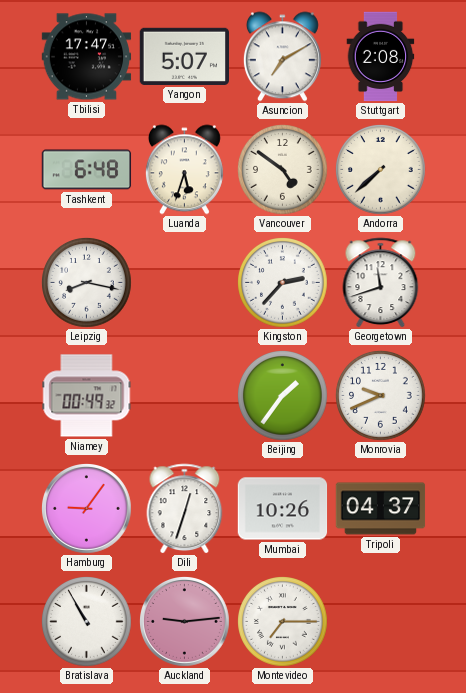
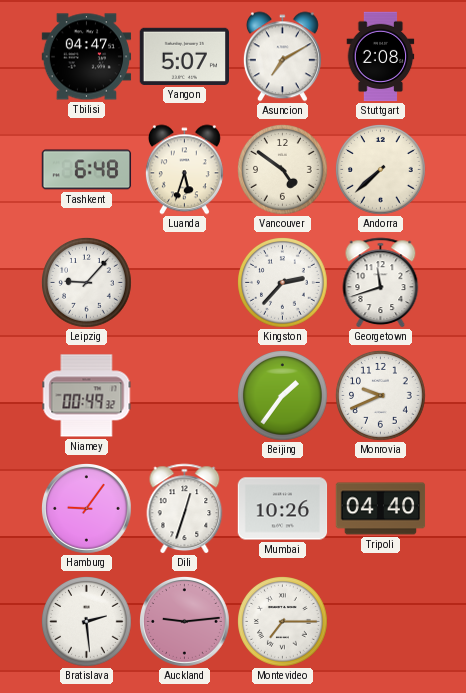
Tbilisi: 17:47 -> 04:47
Leipzig: 8:17 -> 9:07
Tripoli: 04:37 -> 04:40
Bratislava: 10:55 -> 2:29
